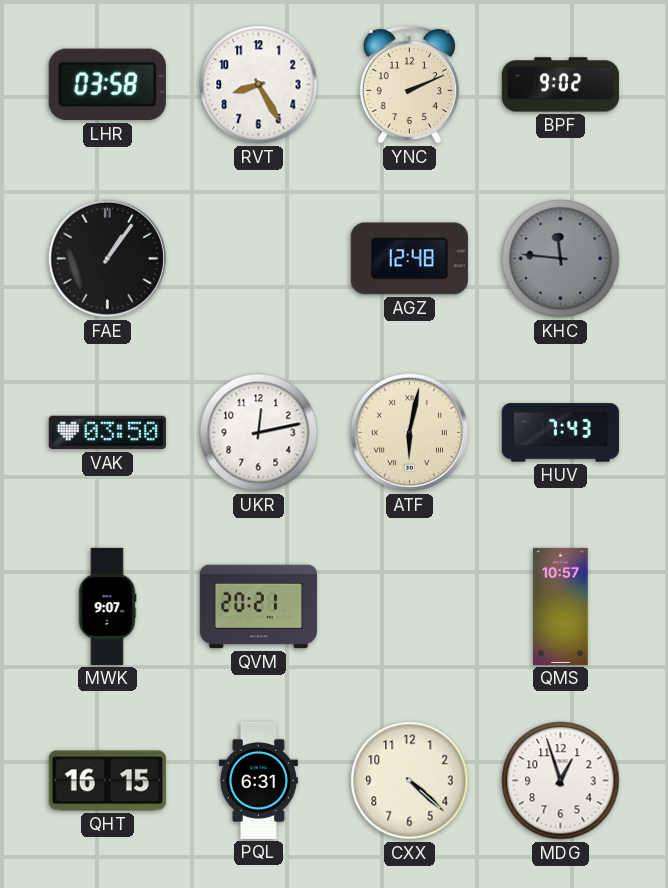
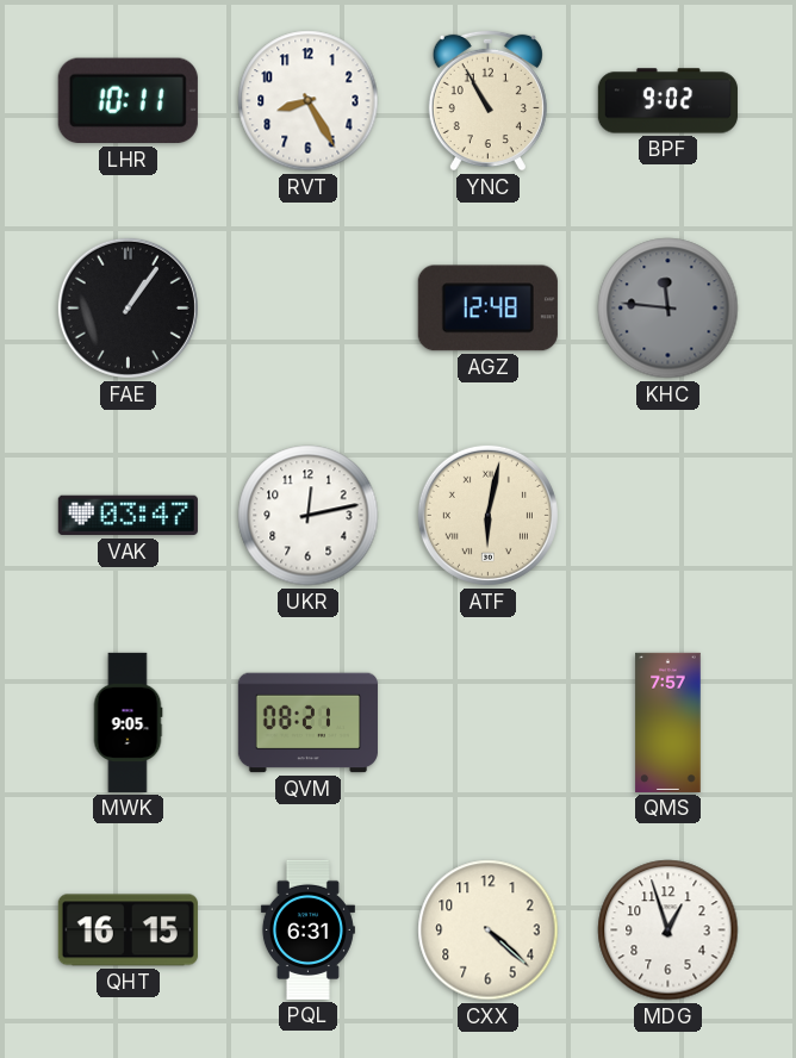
LHR: 03:58 -> 10:11
YNC: 2:11 -> 10:55
VAK: 03:50 -> 03:47
HUV: 7:43 -> none
MWK: 9:07 -> 9:05
QVM: 20:21 -> 08:21
QMS: 10:57 -> 7:57
